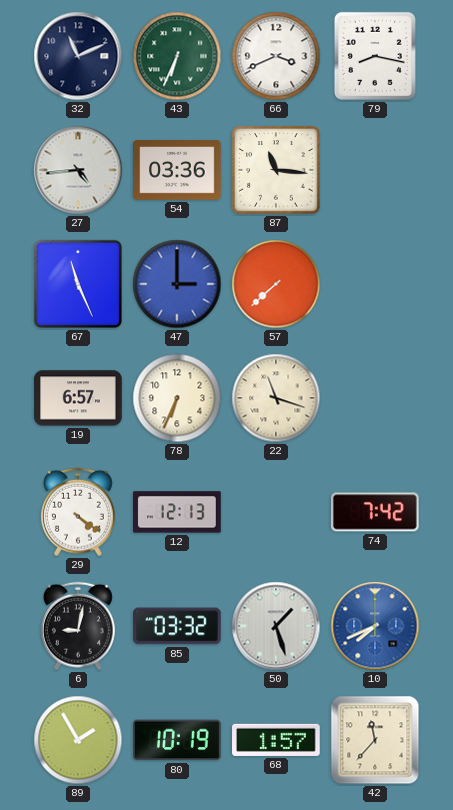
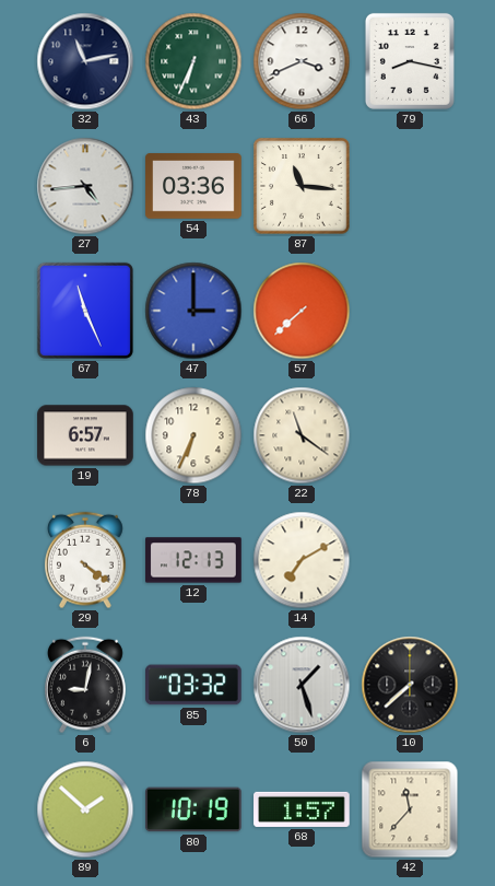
32: 11:11 -> 11:13
22: 11:18 -> 11:21
14: none -> 7:10
74: 7:42 -> none
10: 7:41 -> 7:38
10 dial: blue -> black
89: 1:55 -> 1:52
